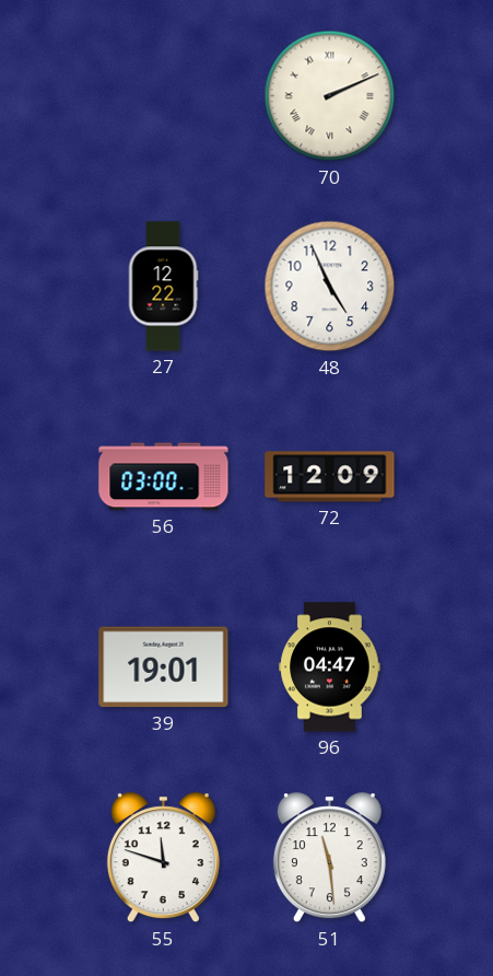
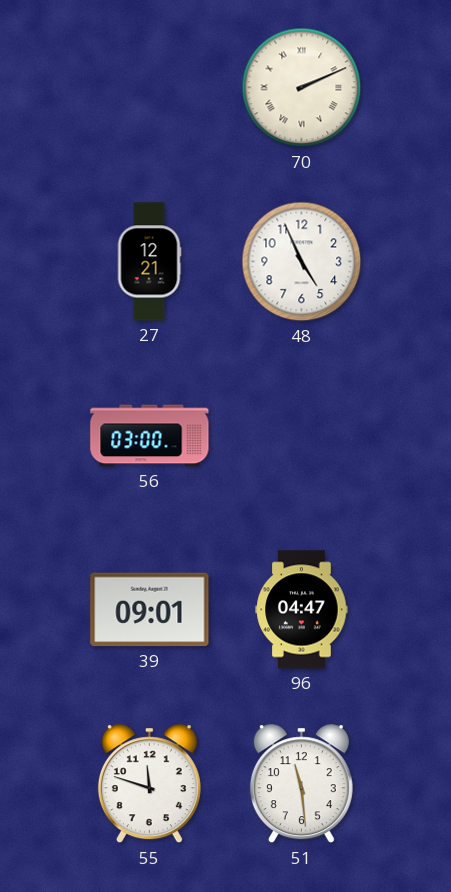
27: 12:22 -> 12:21
72: 12:09 -> none
39: 19:01 -> 09:01
